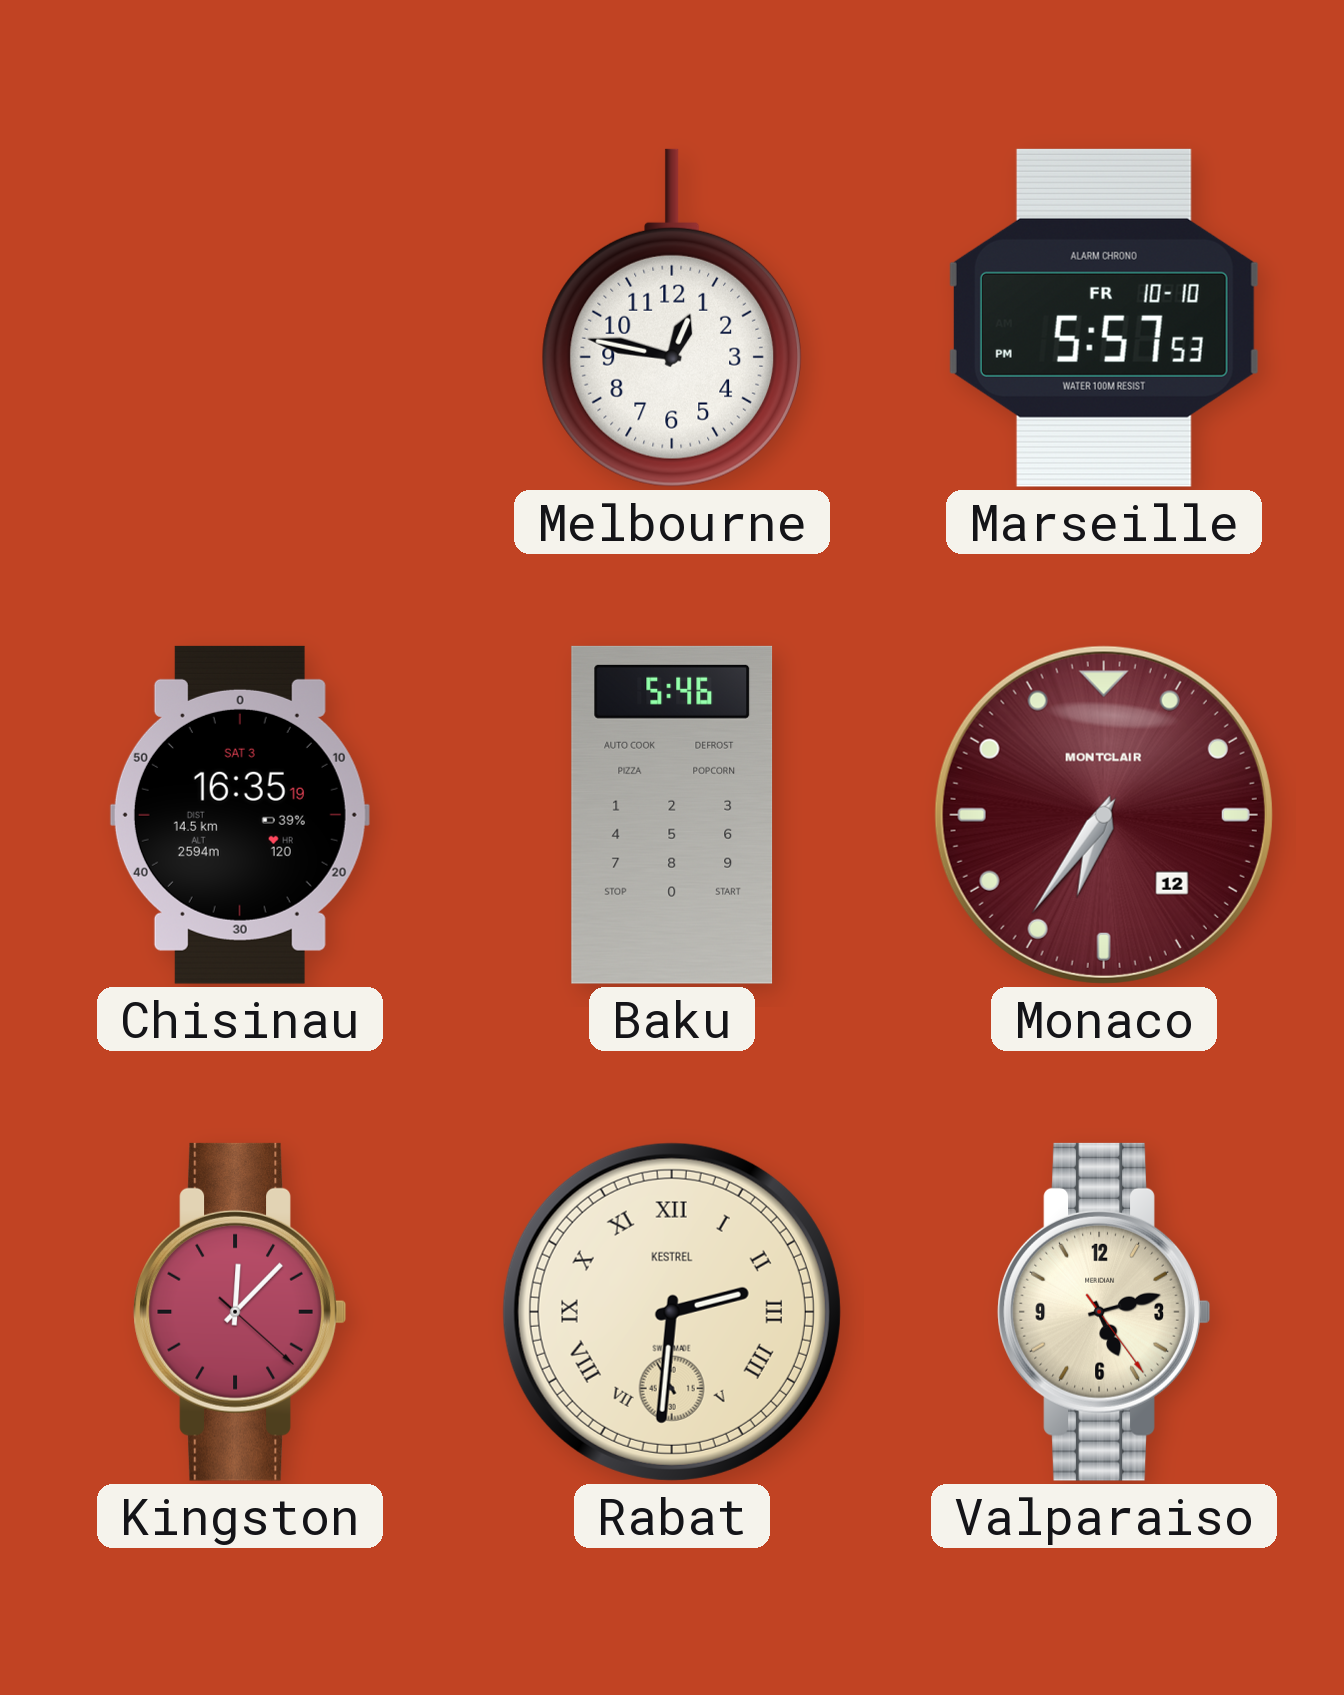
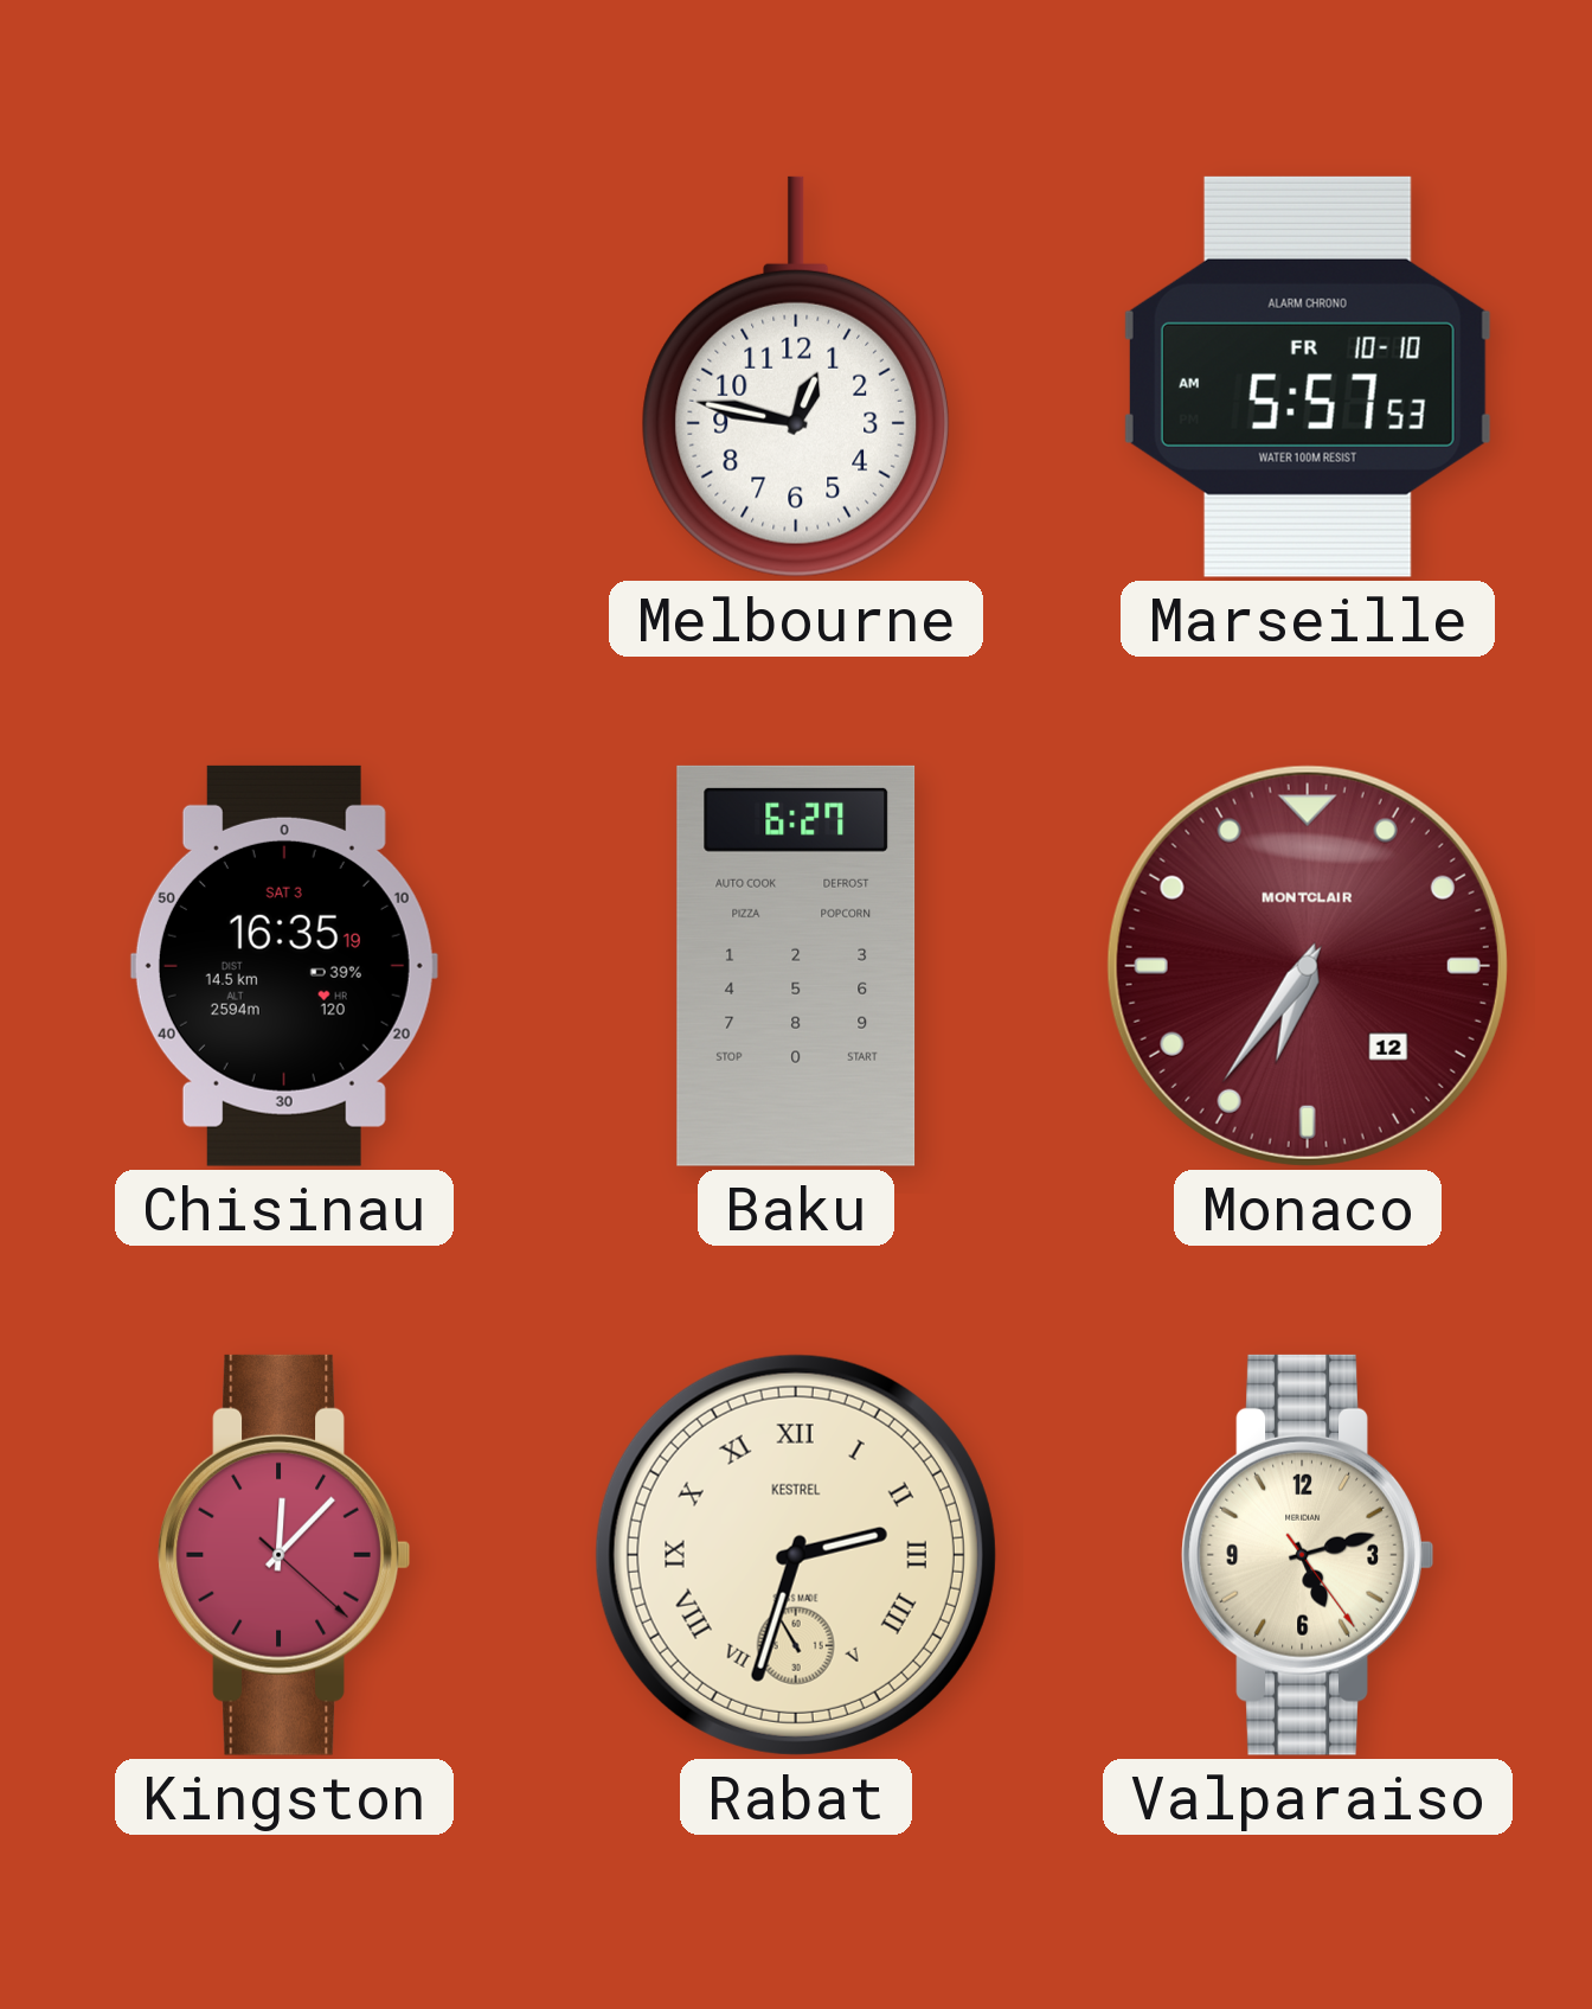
Marseille: 5:57:53 PM -> 5:57:53 AM
Baku: 5:46 -> 6:27
Rabat: 2:30 -> 2:32
